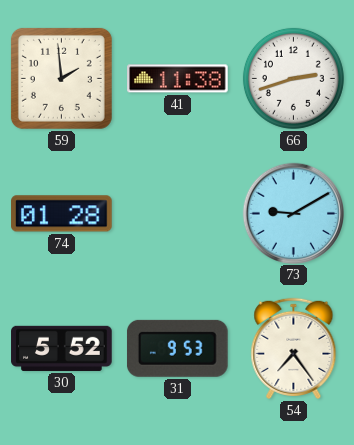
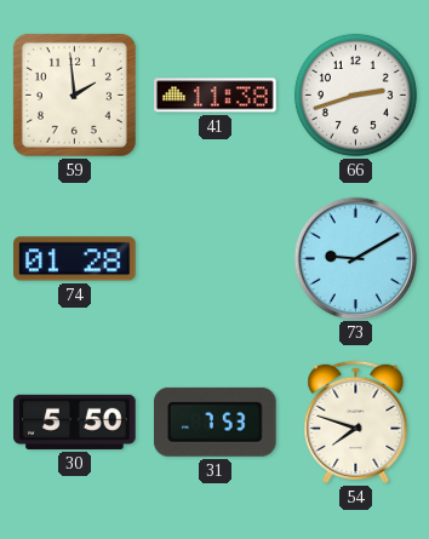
30: 5:52 -> 5:50
31: 9:53 -> 7:53
54: 7:24 -> 7:48
